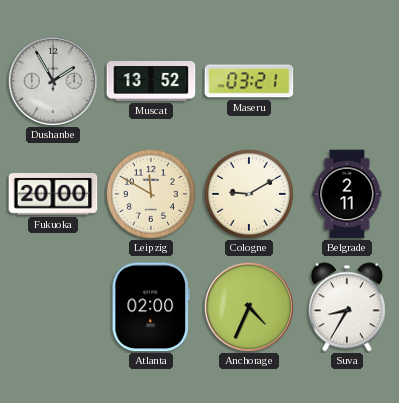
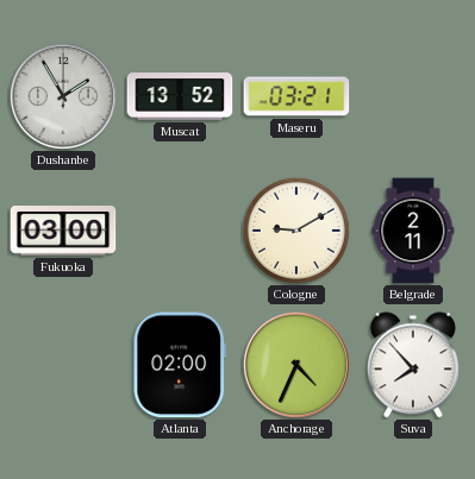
Fukuoka: 20:00 -> 03:00
Leipzig: 11:50 -> none
Suva: 8:35 -> 7:53
